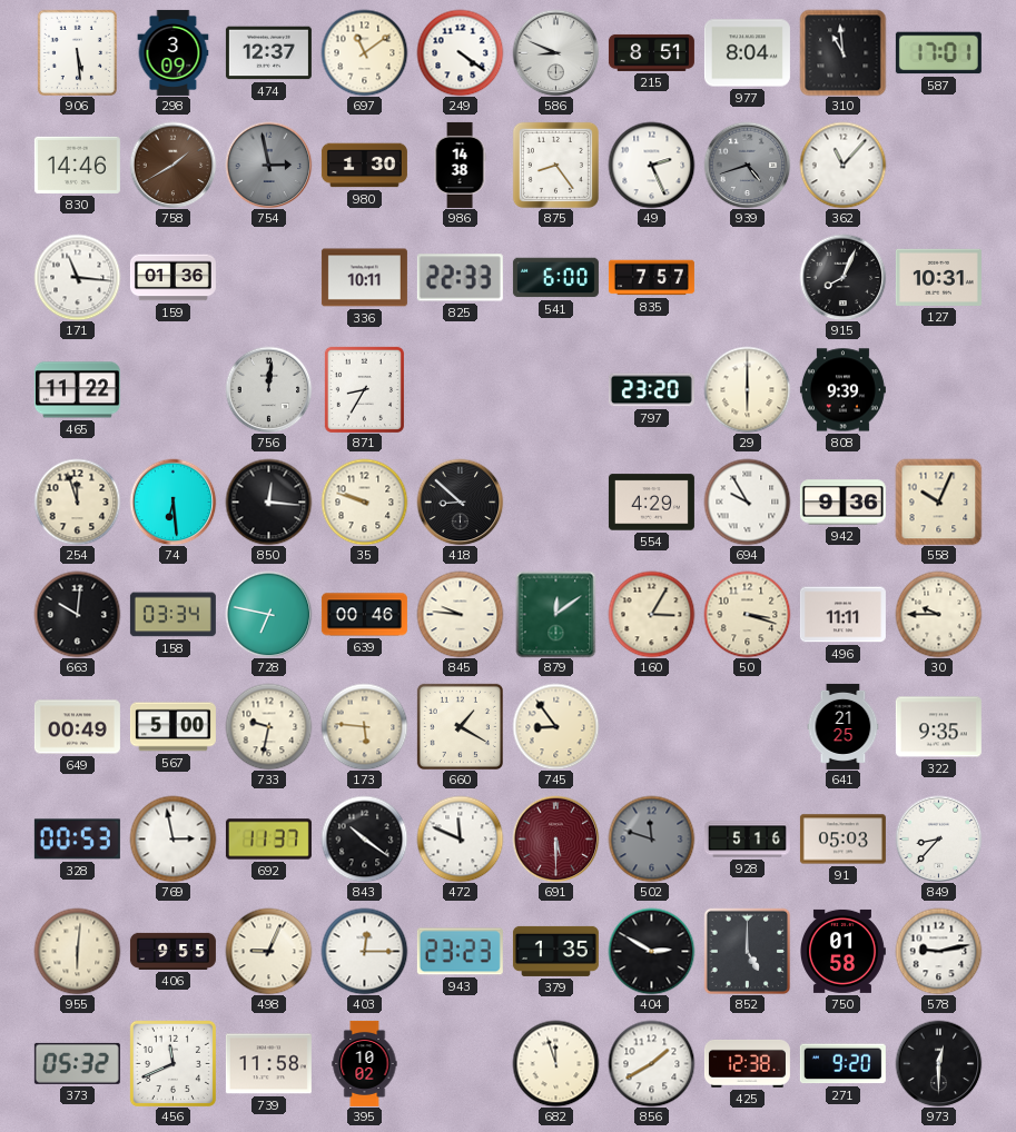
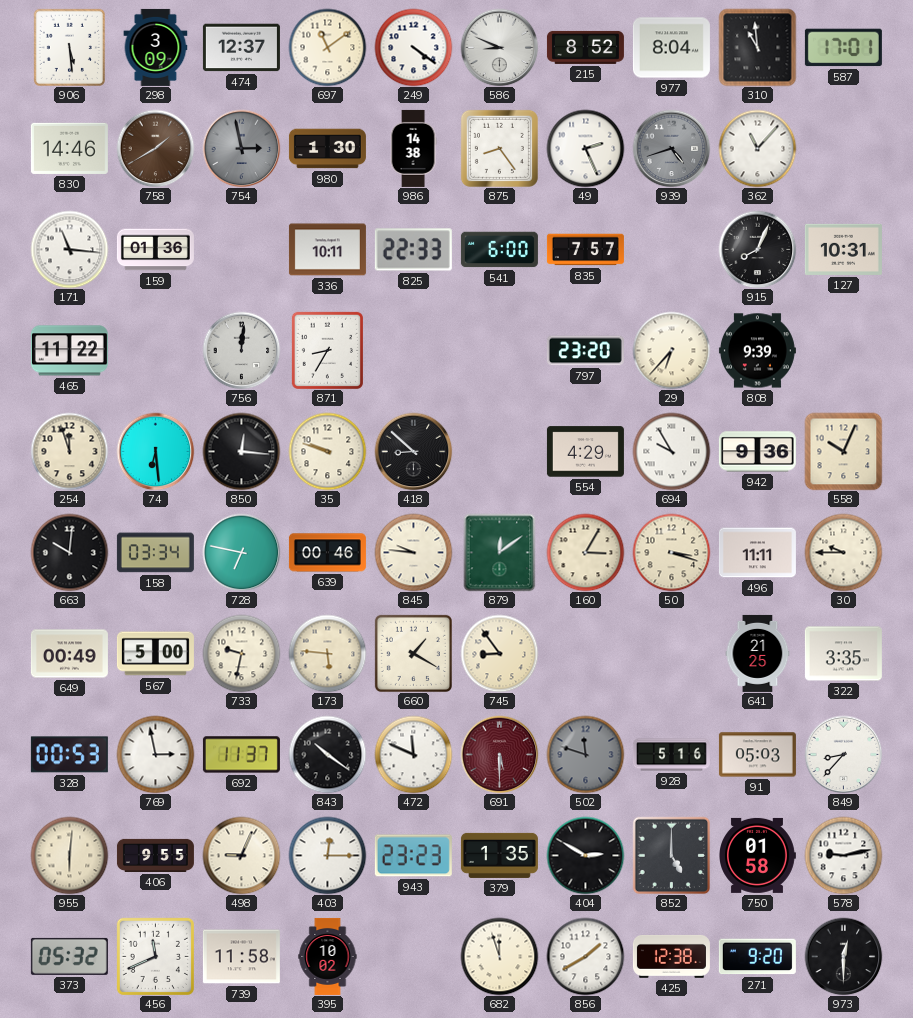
215: 8:51 -> 8:52
29: 6:00 -> 6:37
322: 9:35 -> 3:35
